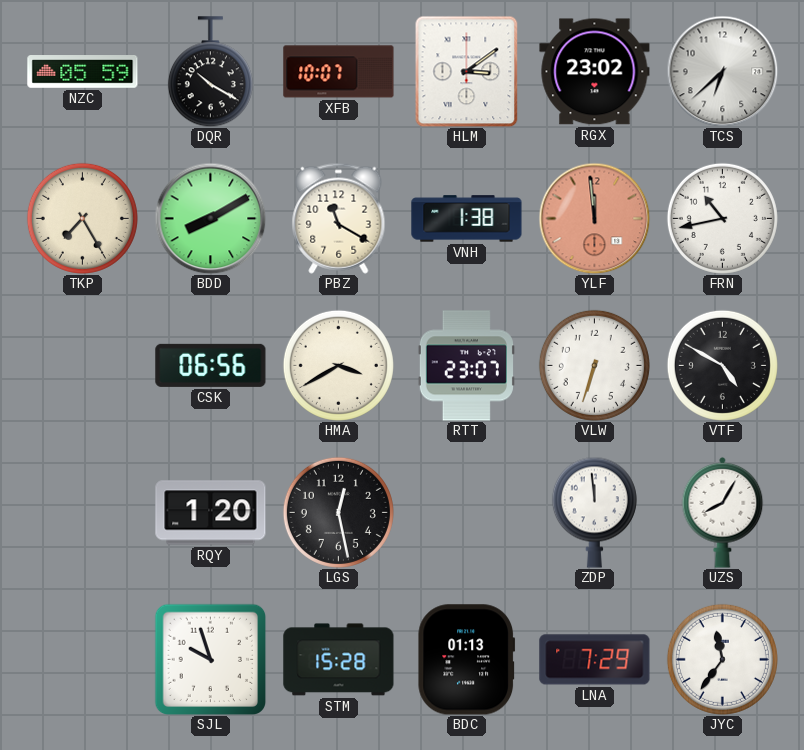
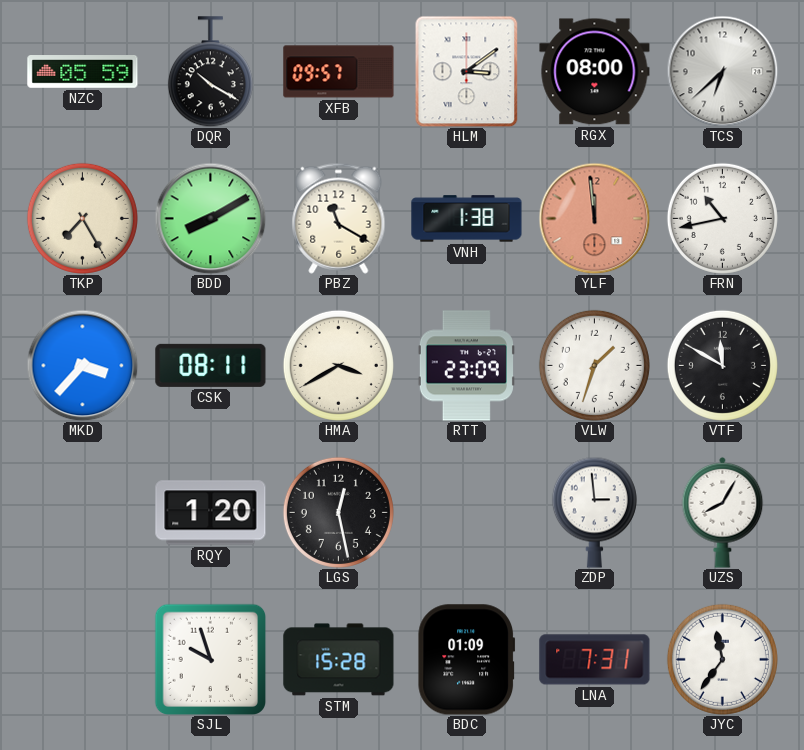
XFB: 10:07 -> 09:57
RGX: 23:02 -> 08:00
MKD: none -> 3:37
CSK: 06:56 -> 08:11
RTT: 23:07 -> 23:09
VLW: 6:33 -> 1:33
VTF: 4:50 -> 11:50
ZDP: 11:59 -> 2:59
BDC: 01:13 -> 01:09
LNA: 7:29 -> 7:31
